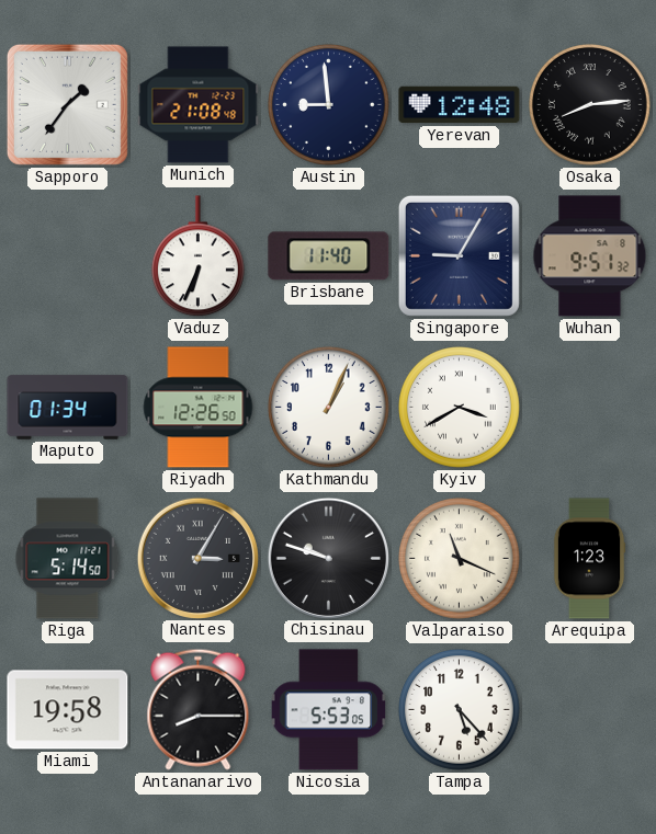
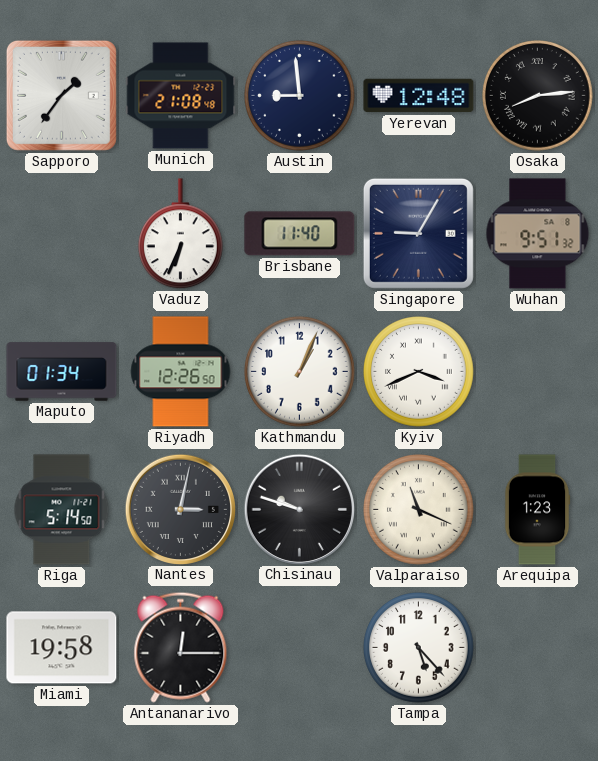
Kyiv: 3:40 -> 3:41
Nantes: 3:05 -> 3:02
Antananarivo: 8:15 -> 12:15
Nicosia: 5:53 -> none
